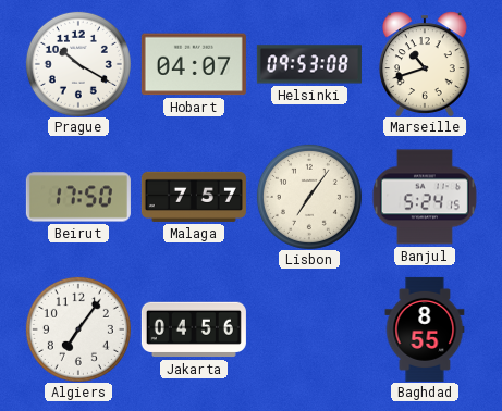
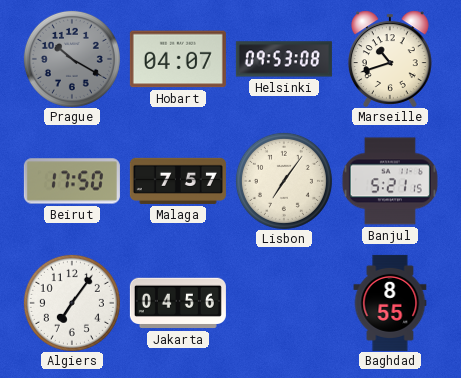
Prague dial: white -> grey
Banjul: 5:24 -> 5:21
